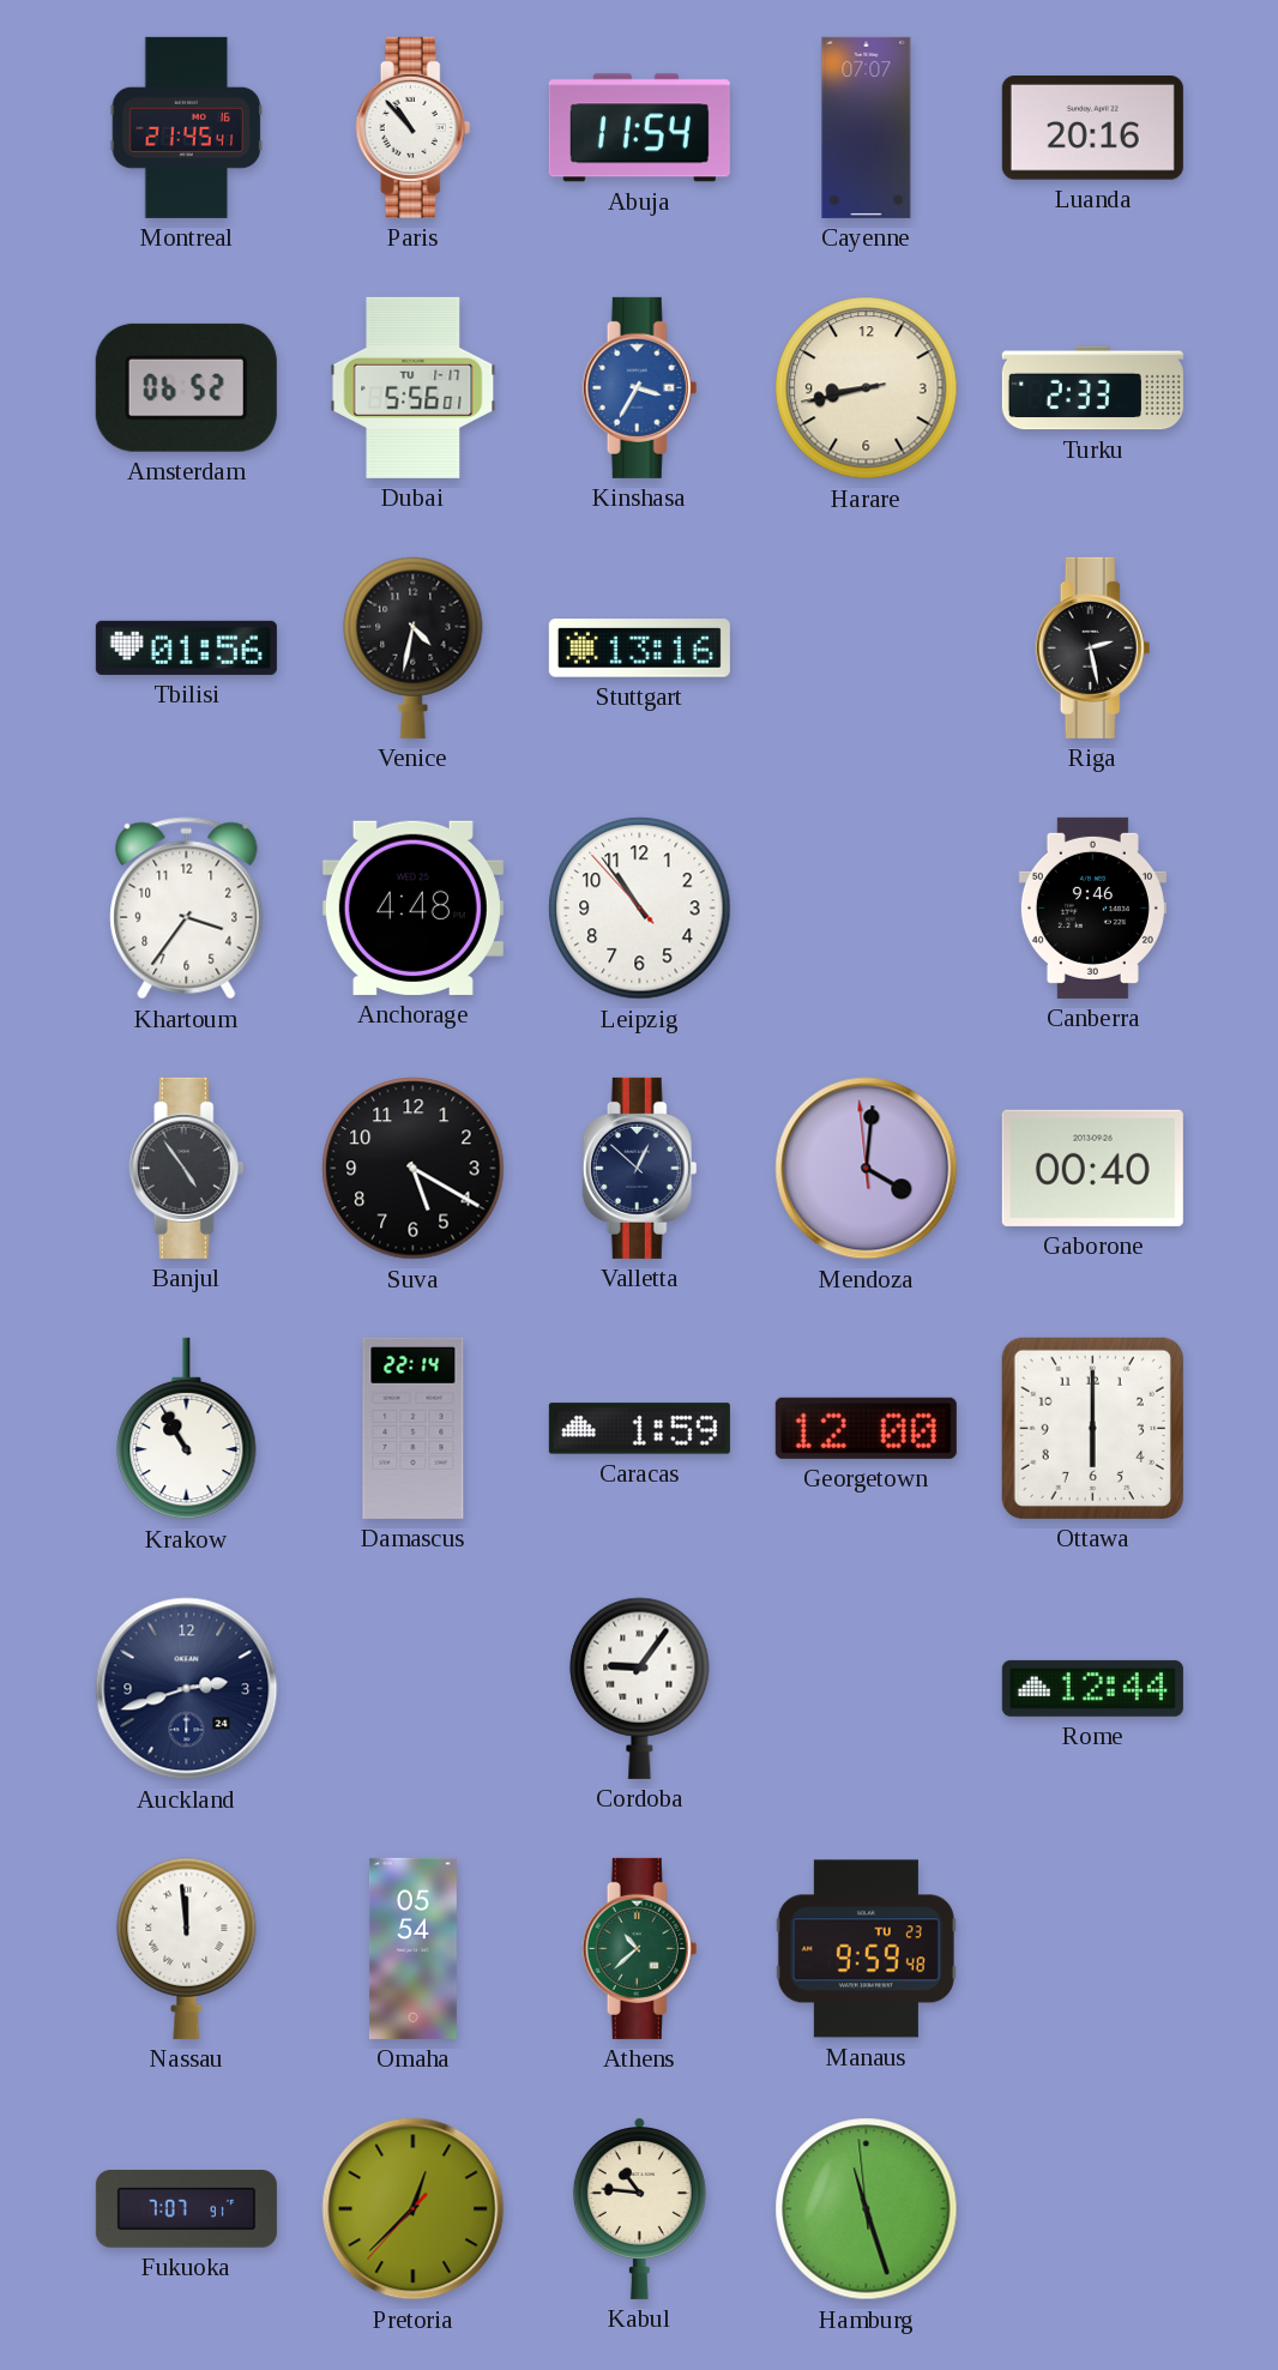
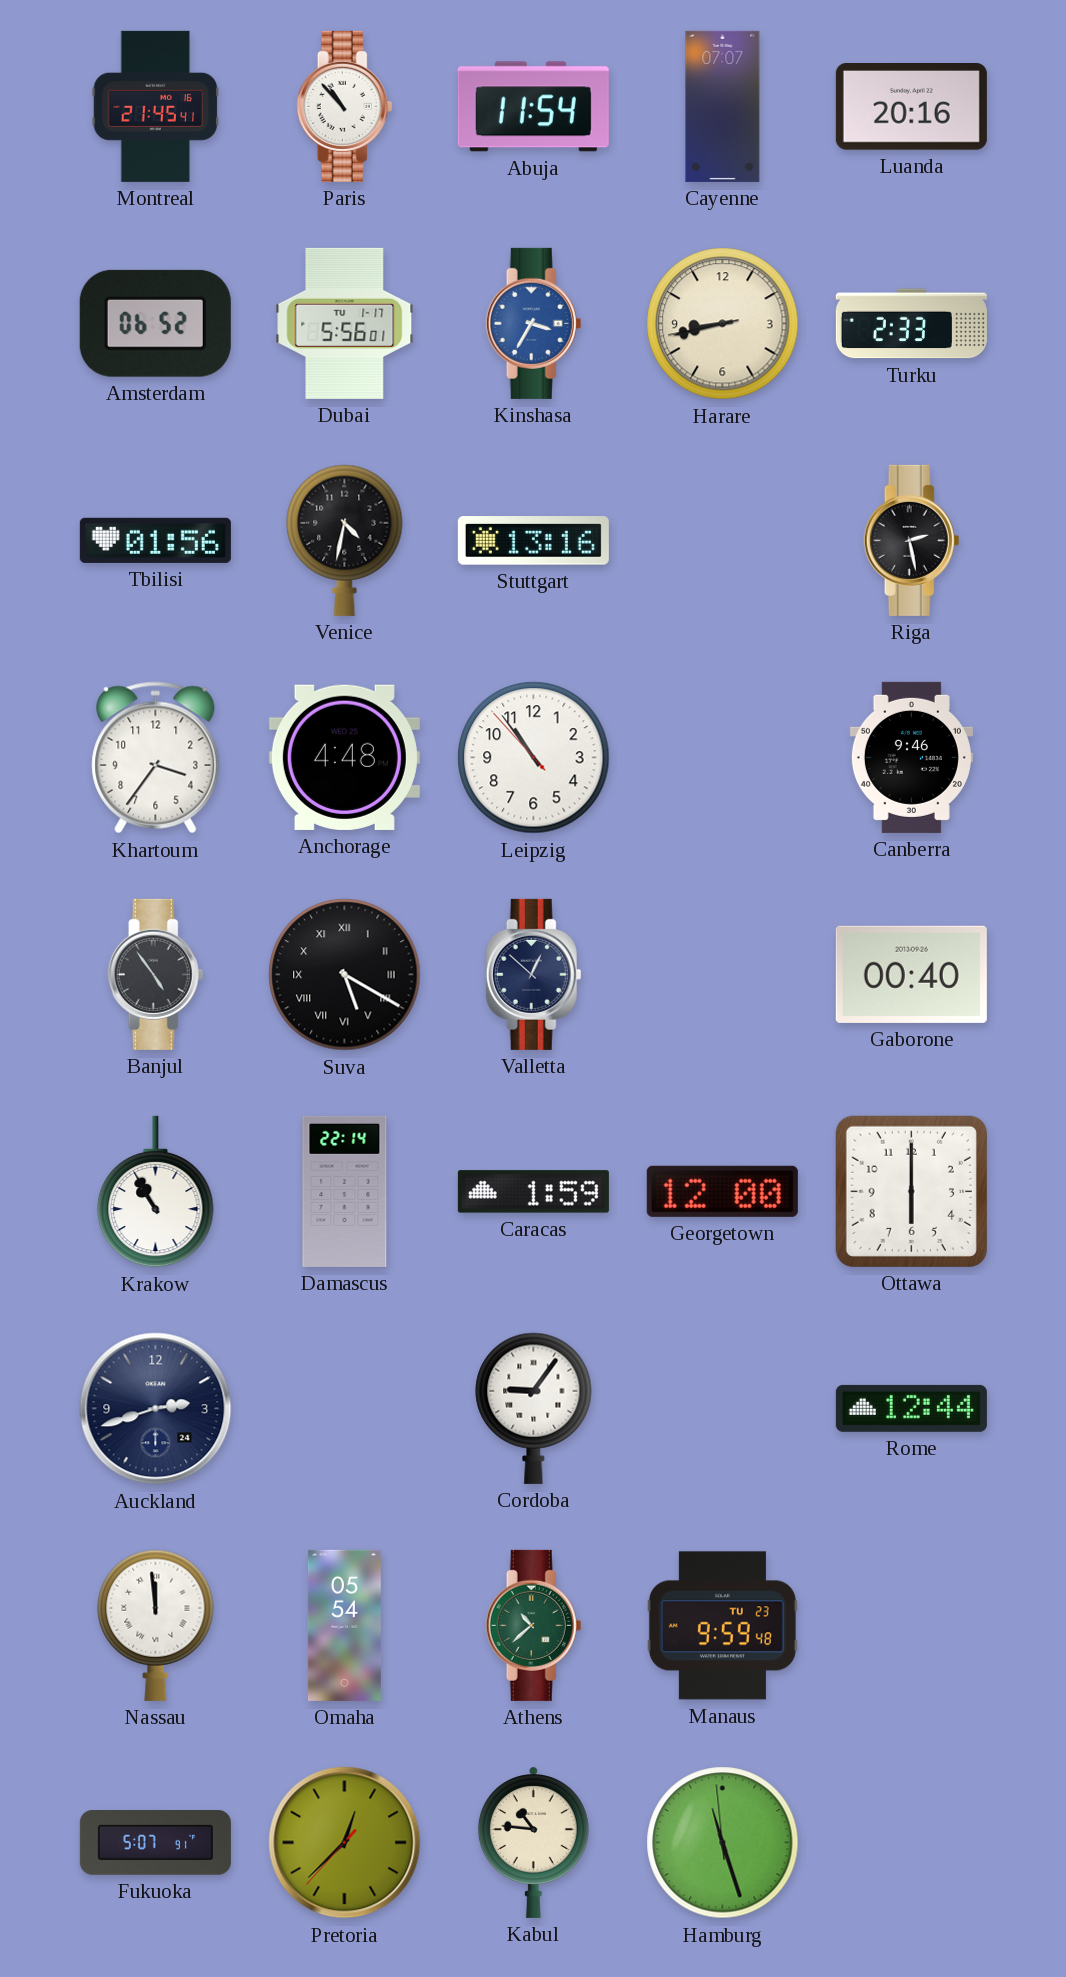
Suva numerals: Arabic -> Roman
Mendoza: 4:00 -> none
Fukuoka: 7:07 -> 5:07
